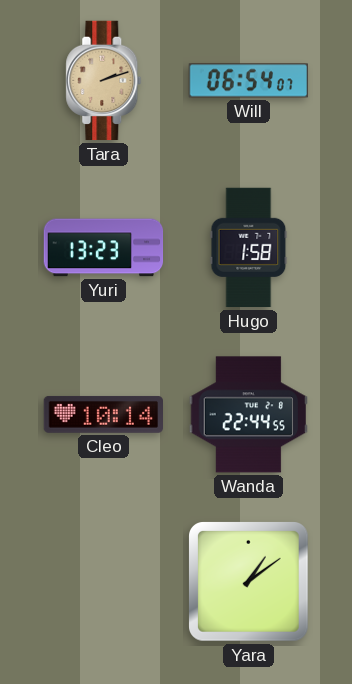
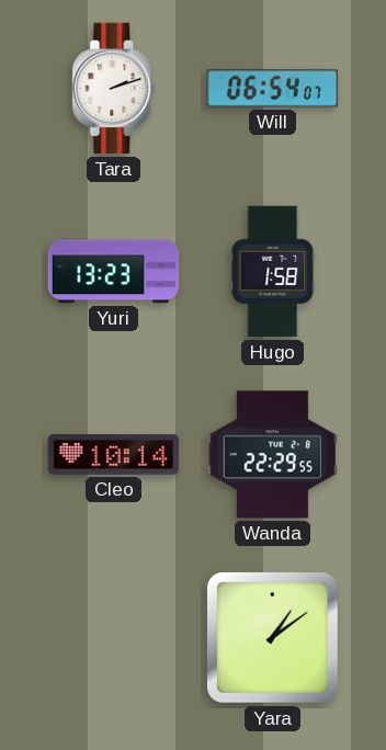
Tara dial: champagne -> white
Wanda: 22:44 -> 22:29
